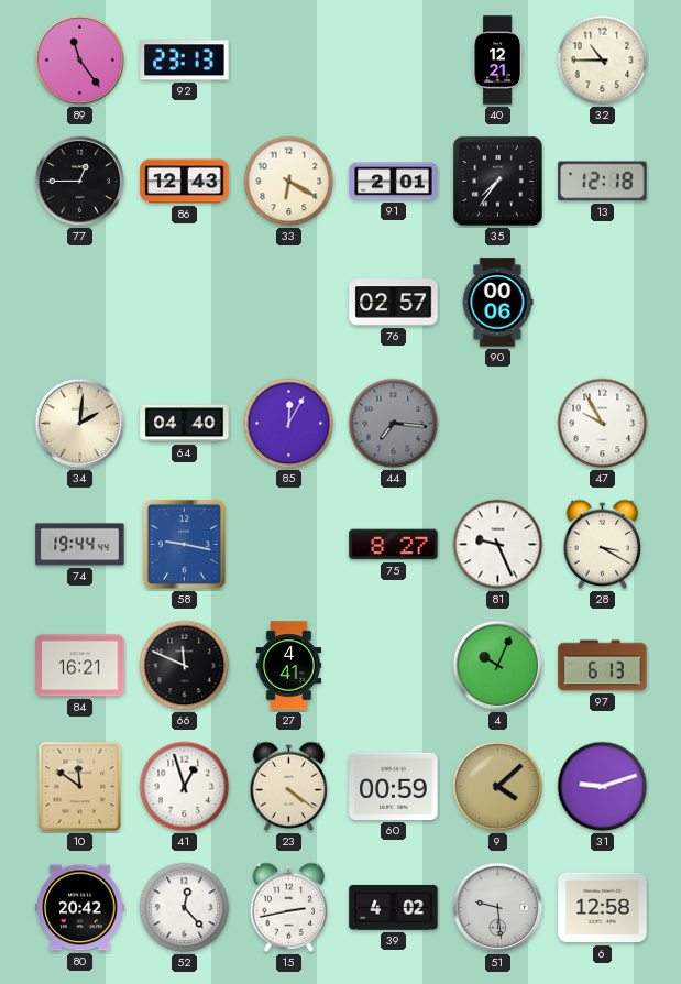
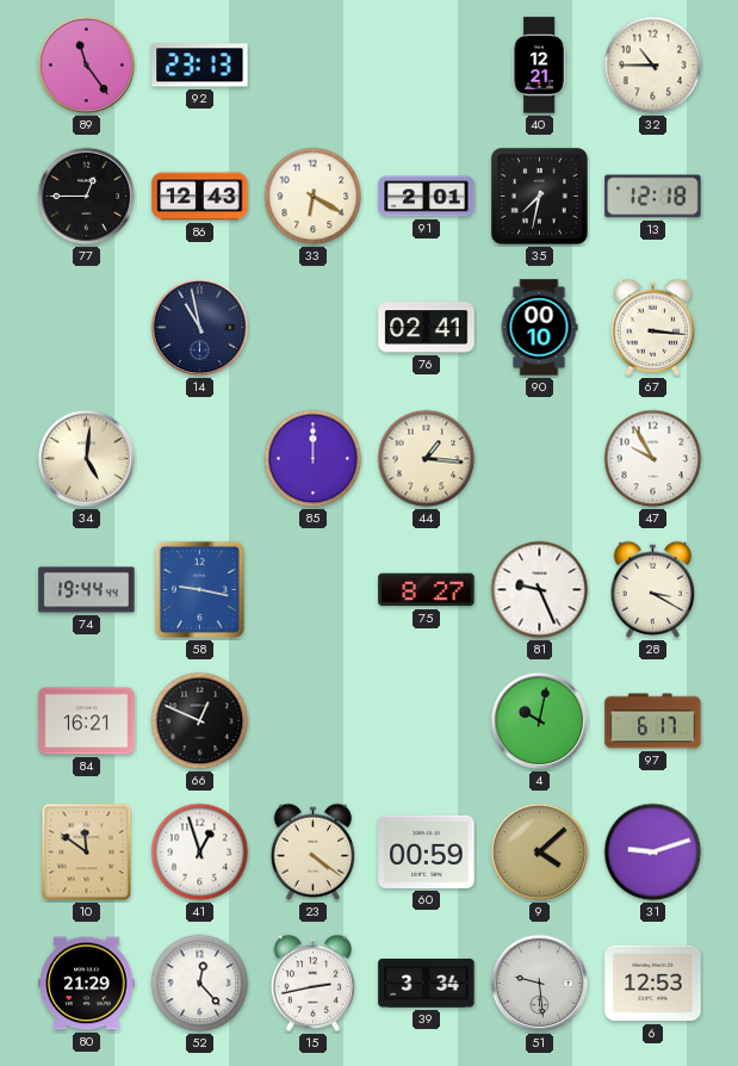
35: 7:36 -> 7:32
14: none -> 10:58
76: 02:57 -> 02:41
90: 00:06 -> 00:10
67: none -> 3:16
34: 2:01 -> 5:01
64: 04:40 -> none
85: 12:05 -> 12:00
44: 7:16 -> 1:16
44 dial: grey -> cream
66: 11:49 -> 12:49
27: 4:41 -> none
4: 10:04 -> 10:02
97: 6:13 -> 6:17
80: 20:42 -> 21:29
39: 4:02 -> 3:34
6: 12:58 -> 12:53
